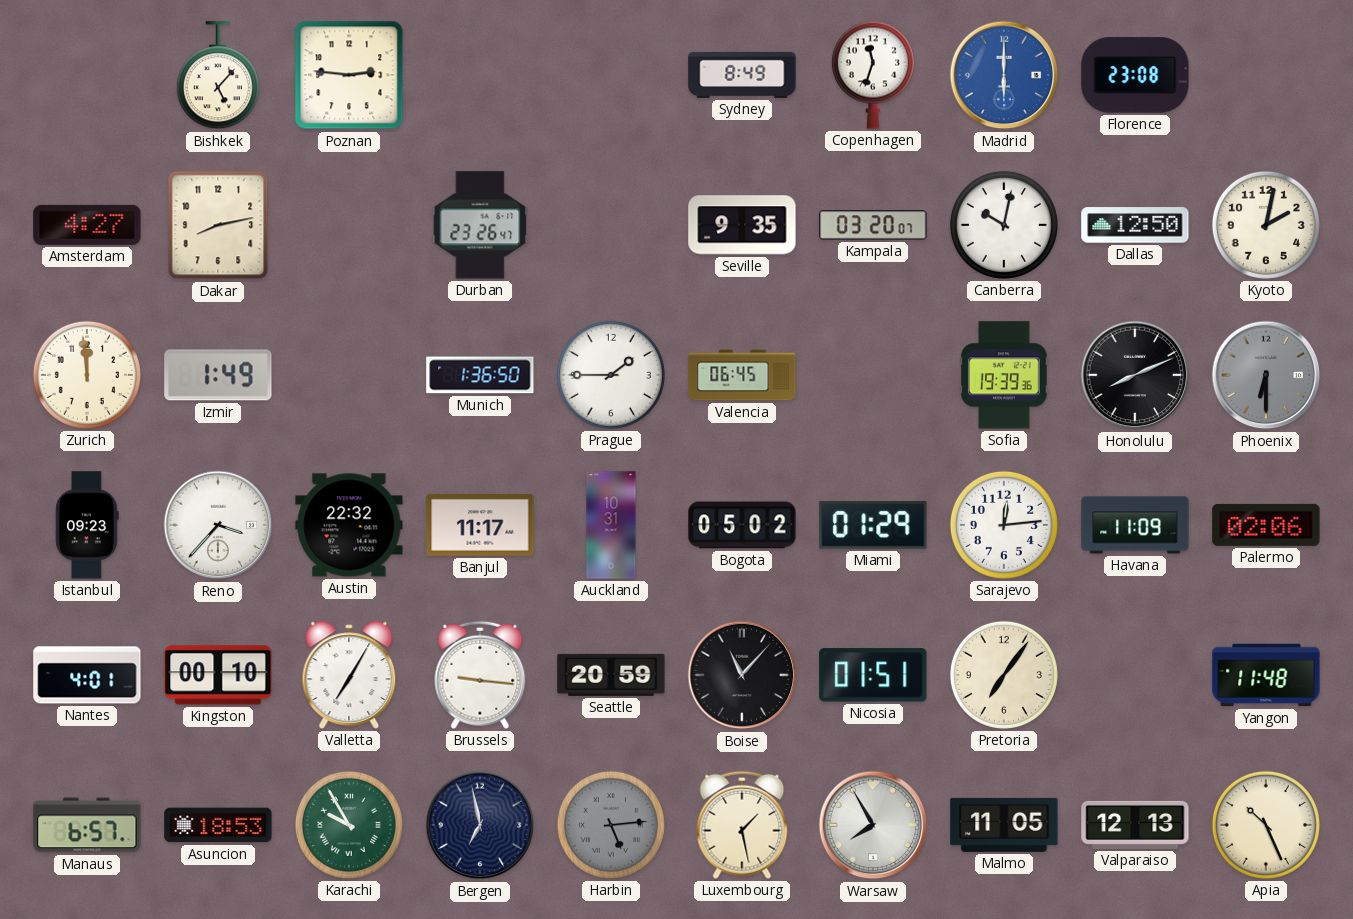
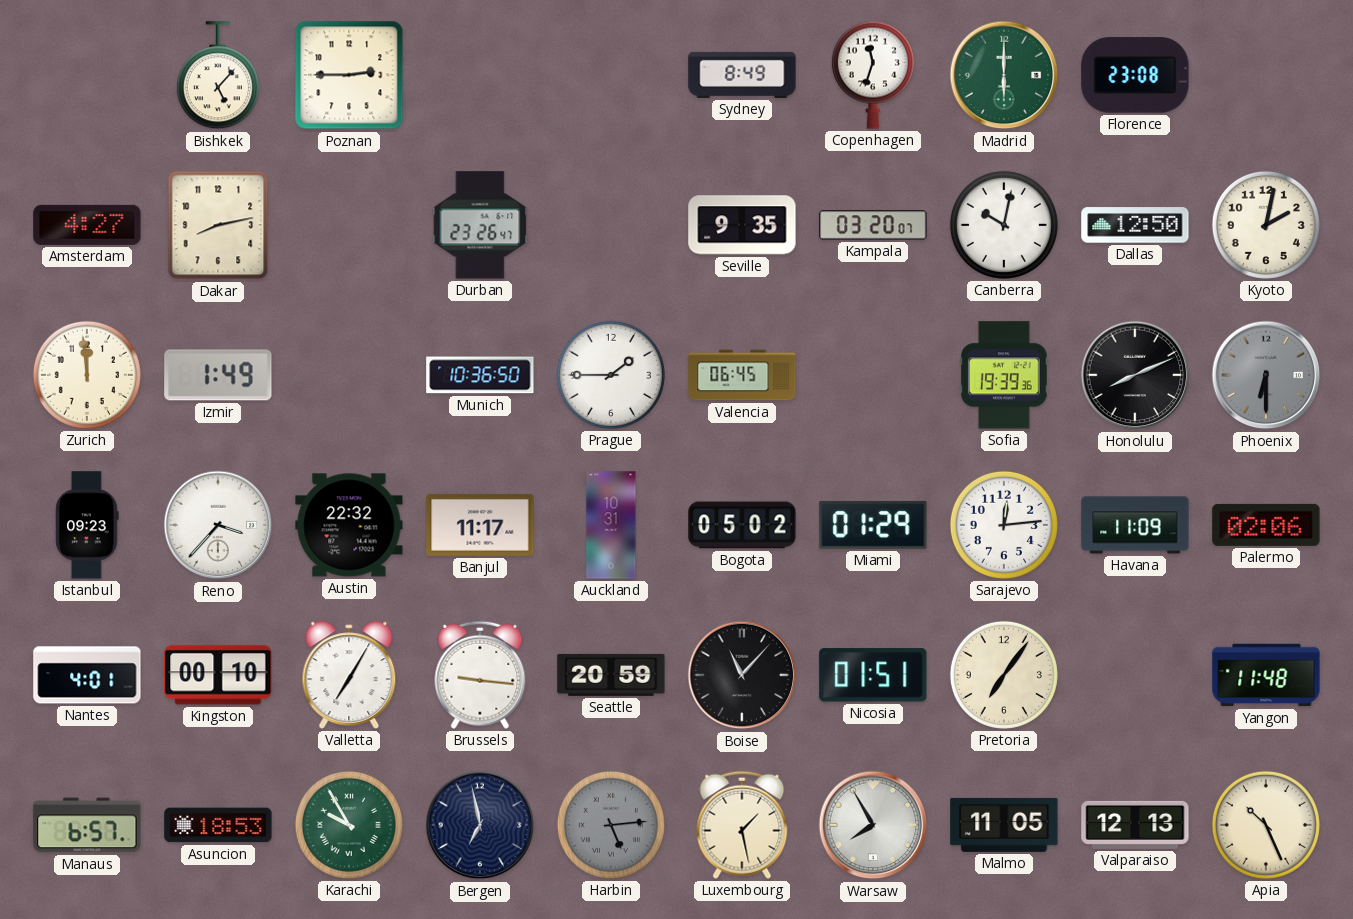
Poznan: 2:46 -> 2:45
Madrid dial: blue -> green
Munich: 1:36 -> 10:36
